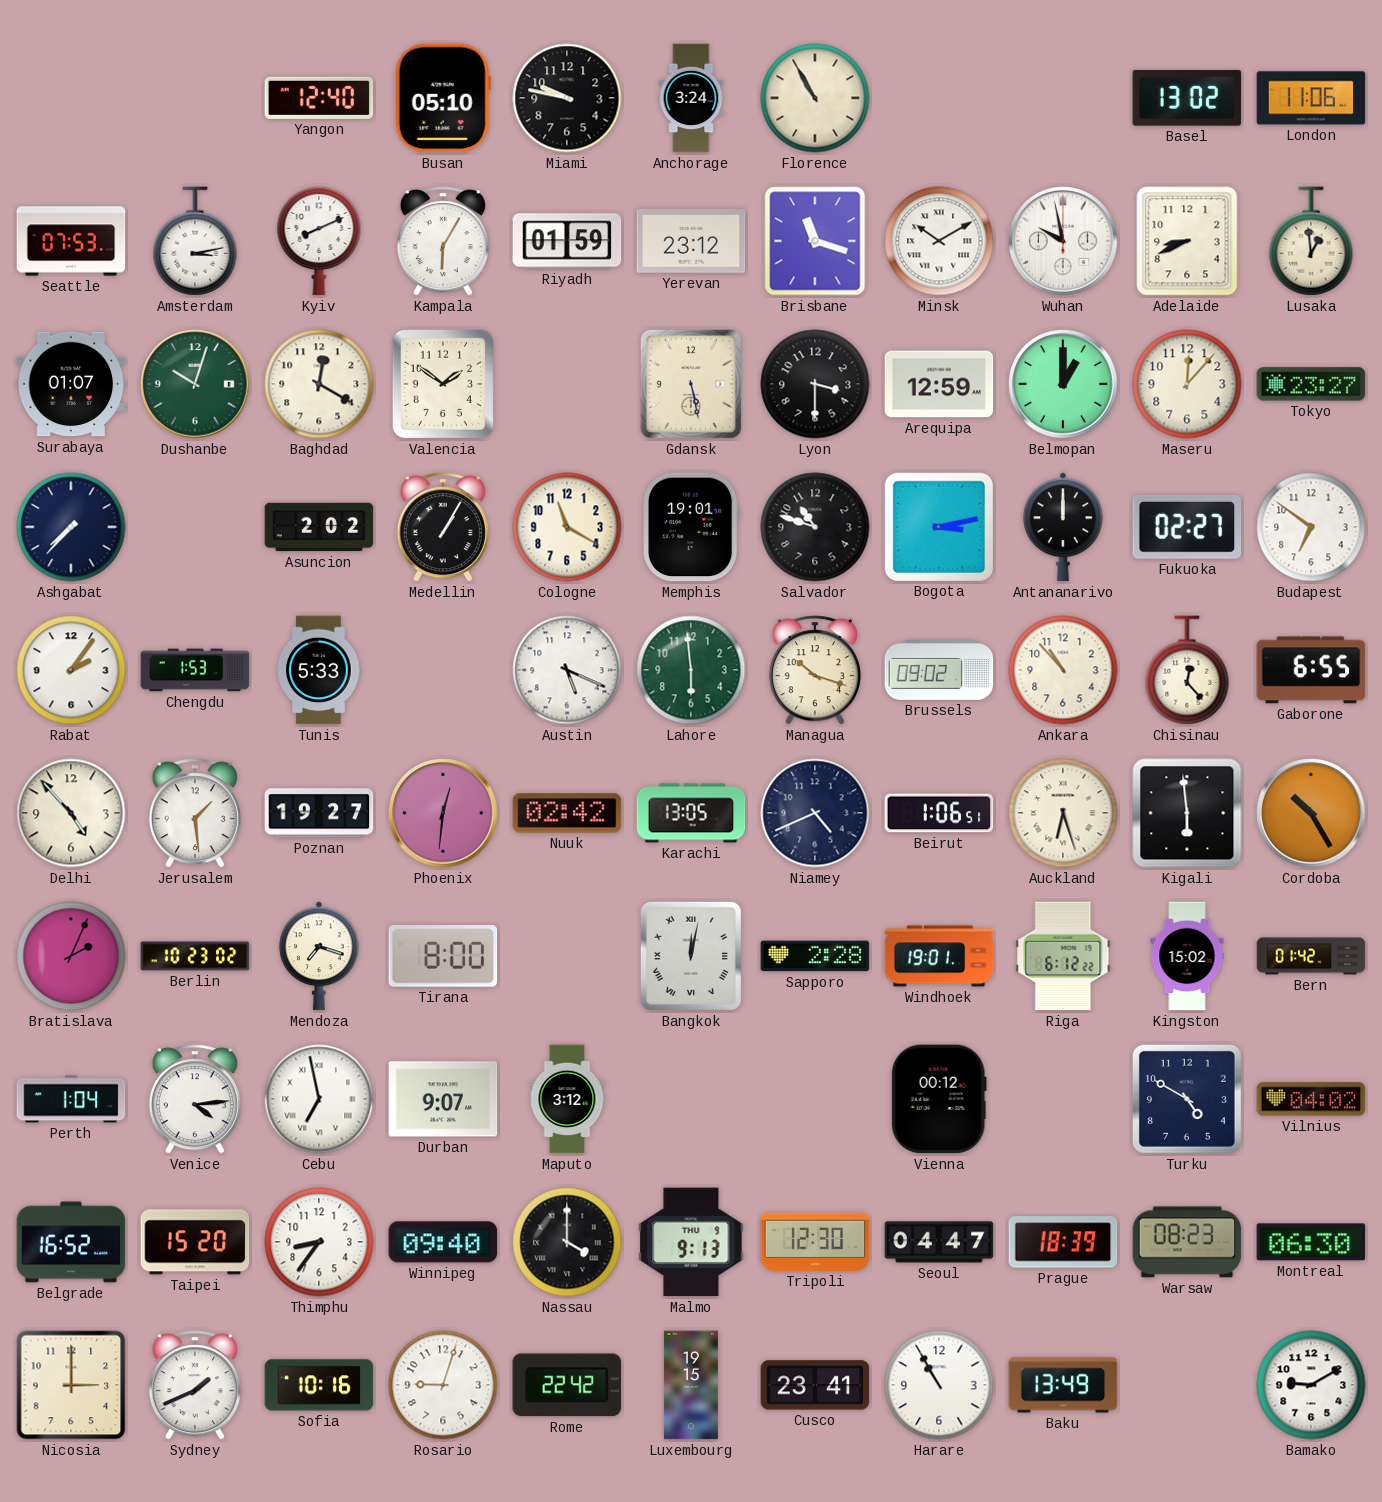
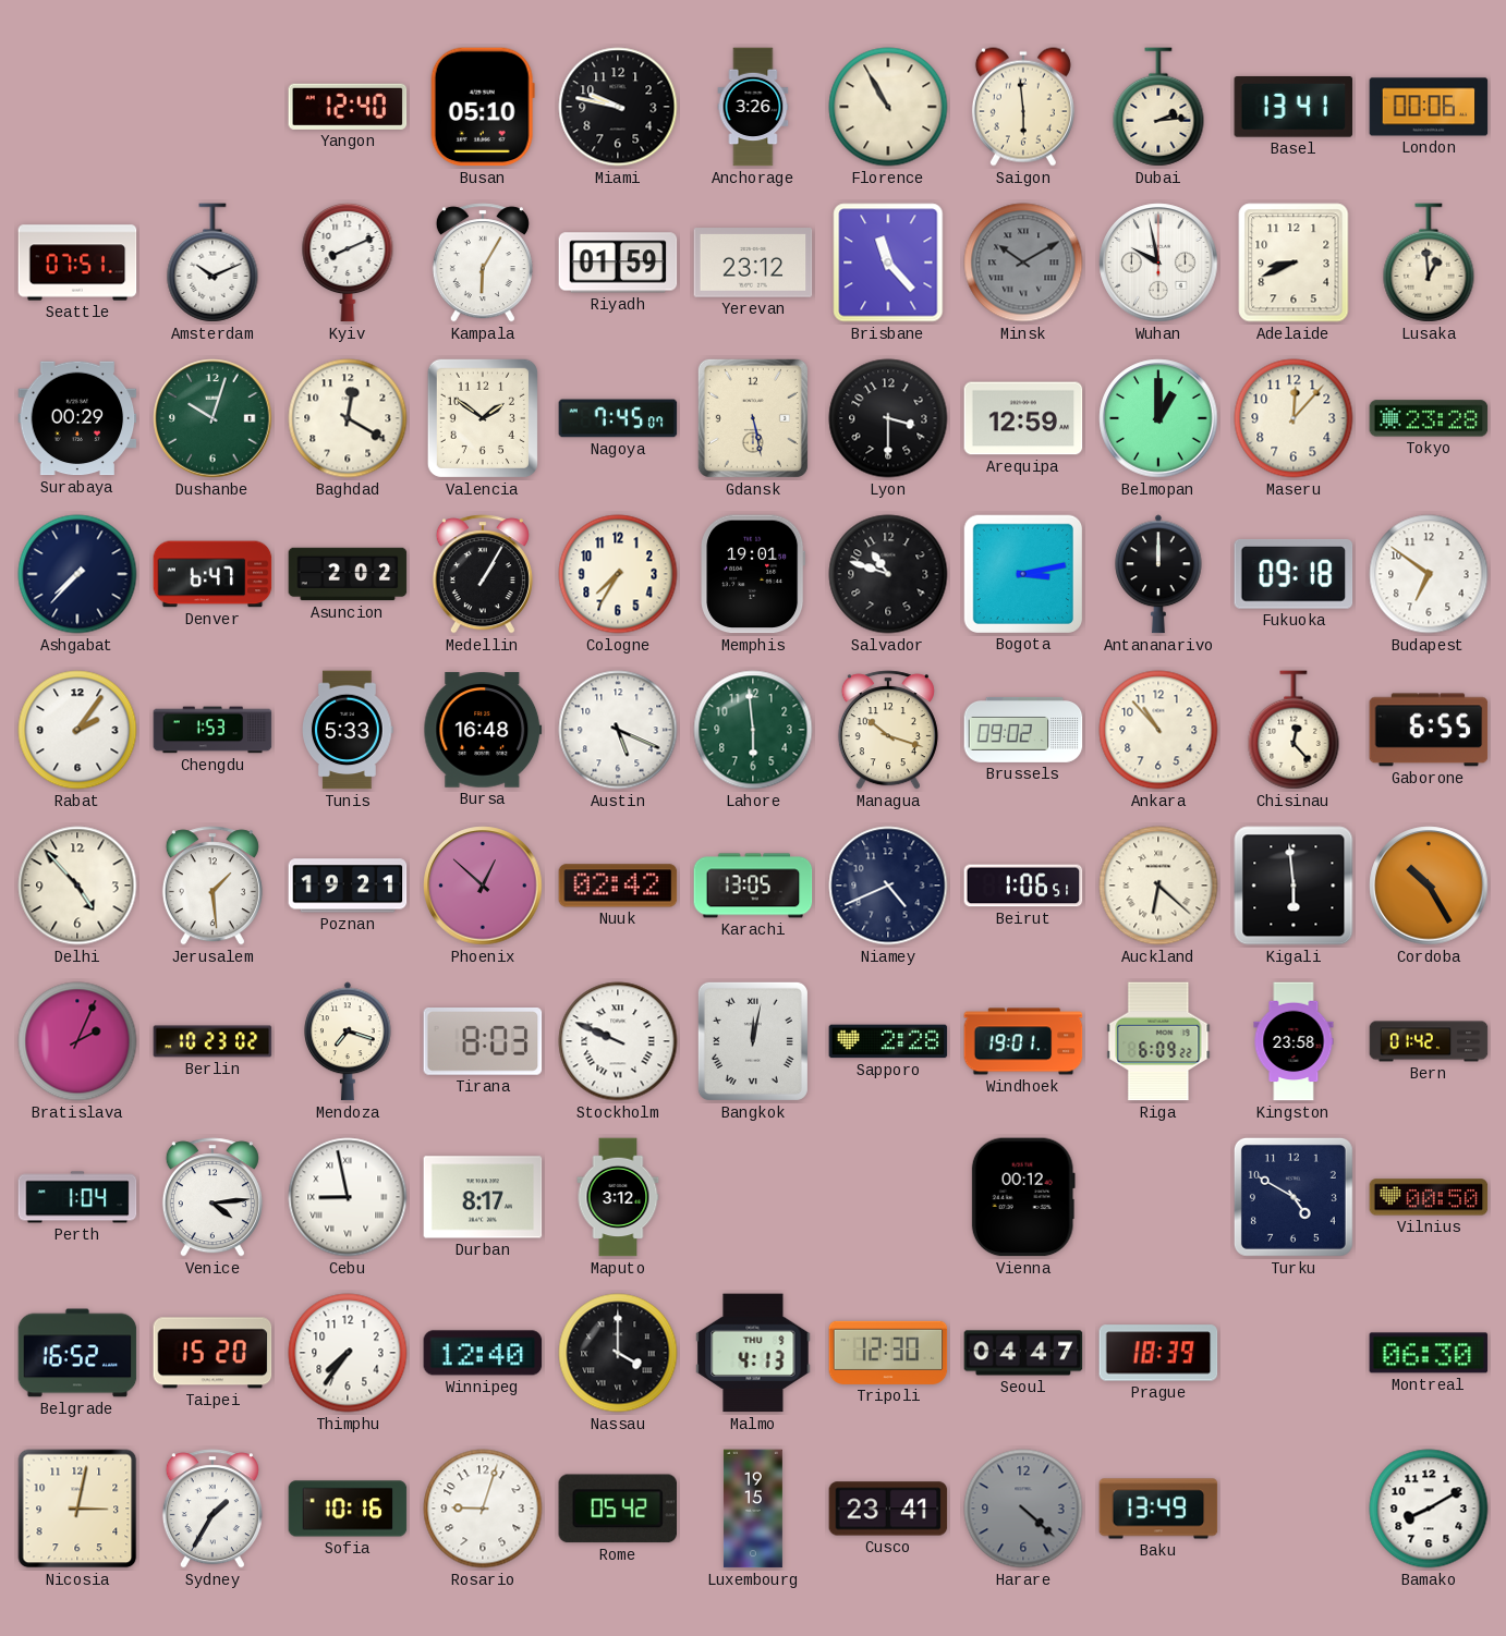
Anchorage: 3:24 -> 3:26
Saigon: none -> 5:59
Dubai: none -> 2:14
Basel: 13:02 -> 13:41
London: 11:06 -> 00:06
Seattle: 07:53 -> 07:51
Amsterdam: 3:13 -> 10:11
Brisbane: 11:18 -> 11:23
Minsk dial: white -> grey
Surabaya: 01:07 -> 00:29
Nagoya: none -> 7:45
Tokyo: 23:27 -> 23:28
Denver: none -> 6:47
Cologne: 11:20 -> 7:35
Fukuoka: 02:27 -> 09:18
Bursa: none -> 16:48
Poznan: 19:27 -> 19:21
Phoenix: 12:31 -> 12:52
Auckland: 6:27 -> 6:22
Tirana: 8:00 -> 8:03
Stockholm: none -> 9:49
Riga: 6:12 -> 6:09
Kingston: 15:02 -> 23:58
Cebu: 6:58 -> 8:58
Durban: 9:07 -> 8:17
Vilnius: 04:02 -> 00:50
Thimphu: 8:36 -> 7:36
Winnipeg: 09:40 -> 12:40
Malmo: 9:13 -> 4:13
Warsaw: 08:23 -> none
Nicosia: 3:00 -> 3:02
Sydney: 1:41 -> 1:35
Rome: 22:42 -> 05:42
Harare: 10:55 -> 4:22
Harare dial: white -> grey
Bamako: 9:10 -> 8:10
